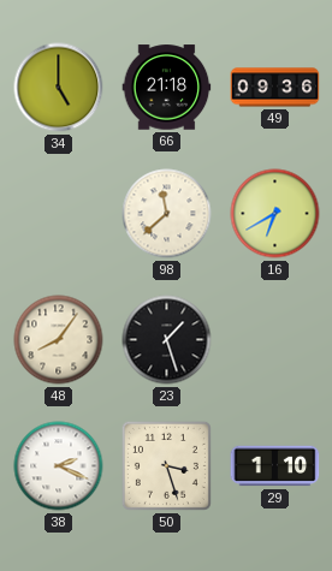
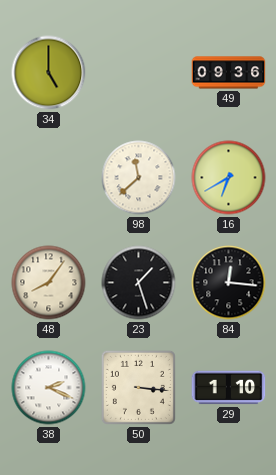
66: 21:18 -> none
84: none -> 12:16
50: 3:27 -> 3:16
